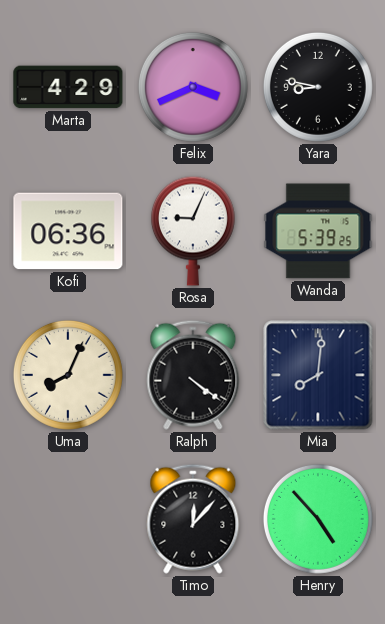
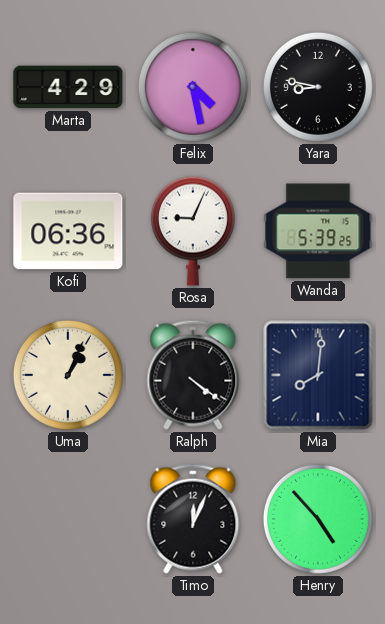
Felix: 3:41 -> 4:28
Uma: 8:04 -> 1:04
Timo: 12:07 -> 12:04
